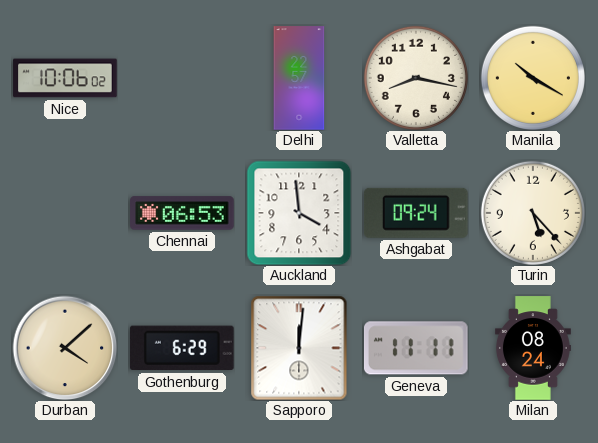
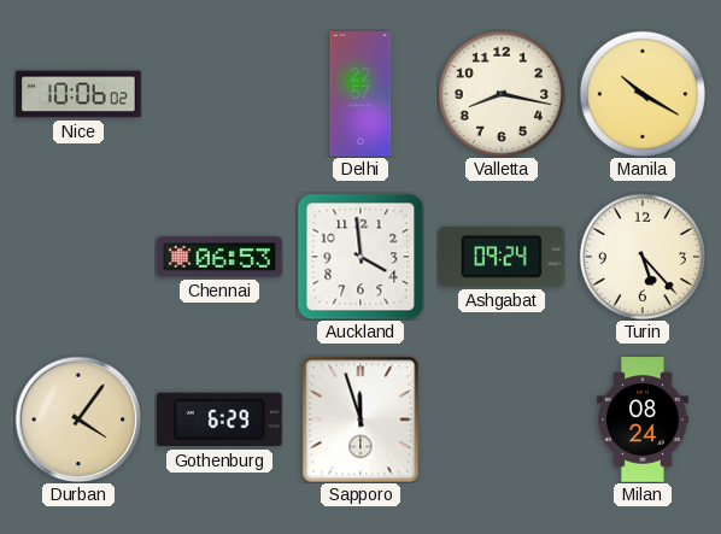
Durban: 4:08 -> 4:06
Sapporo: 12:01 -> 11:57
Geneva: 11:11 -> none
